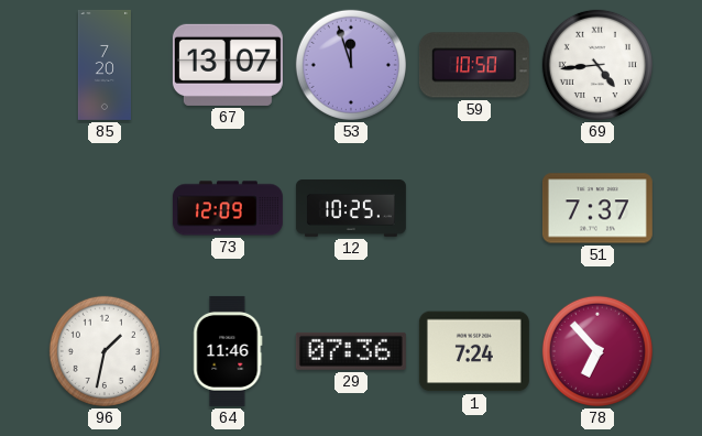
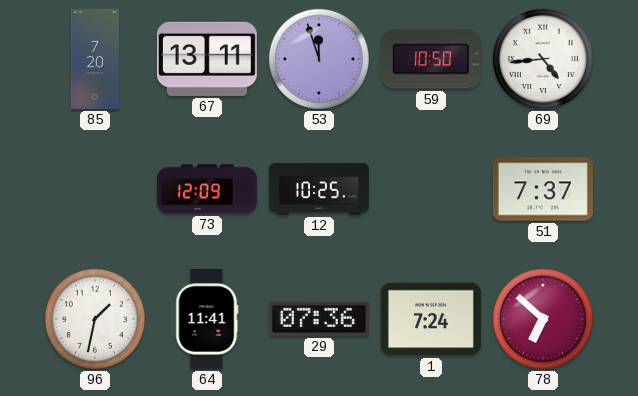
67: 13:07 -> 13:11
64: 11:46 -> 11:41
78: 6:53 -> 6:52
